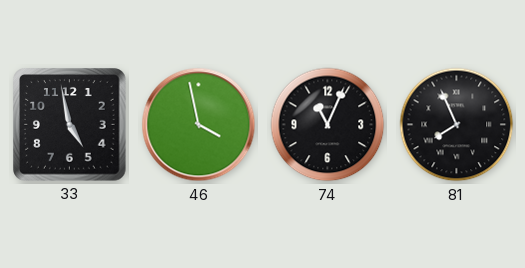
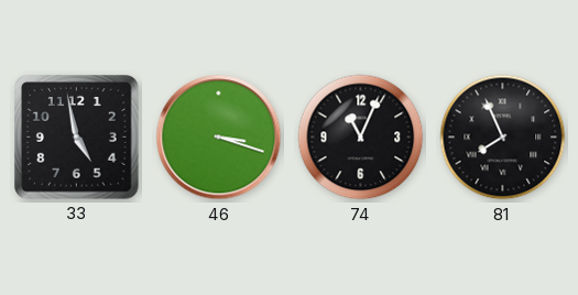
46: 3:58 -> 3:18
